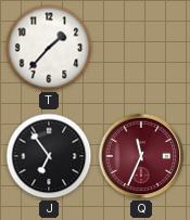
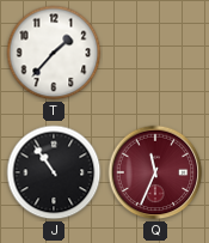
J: 6:54 -> 10:54
